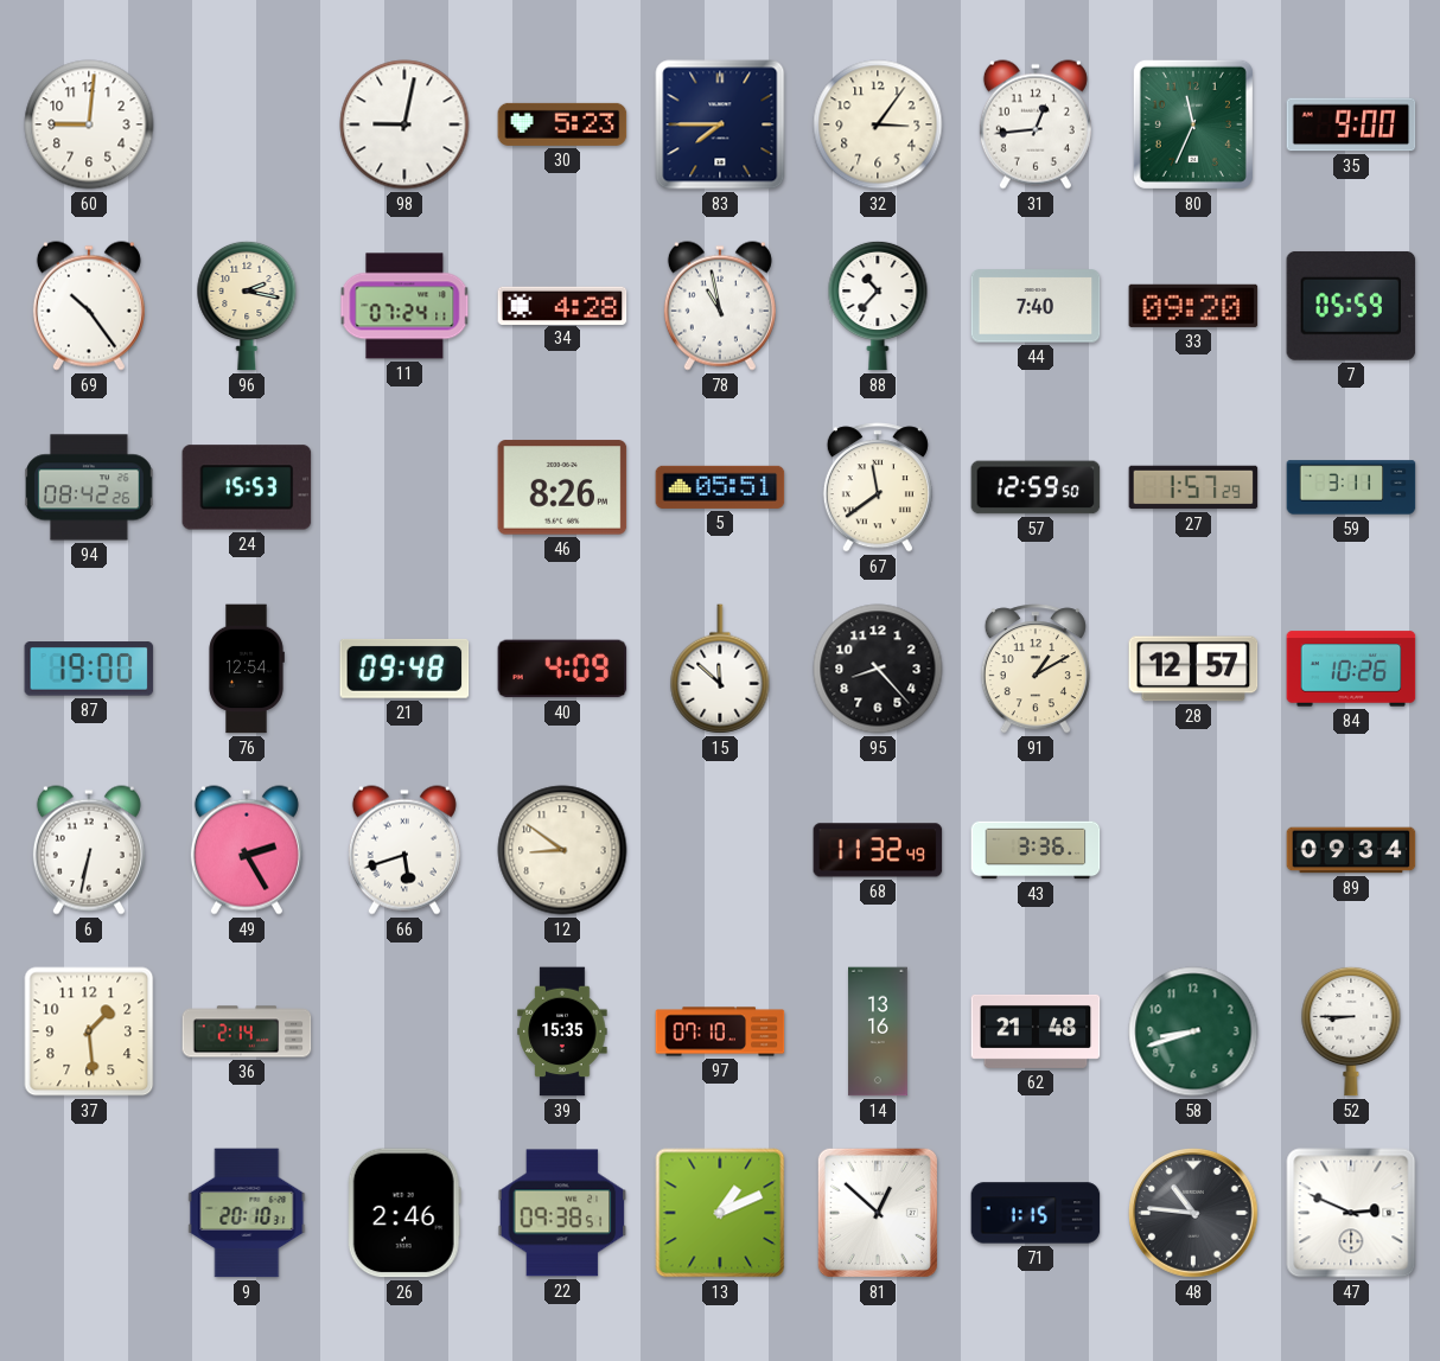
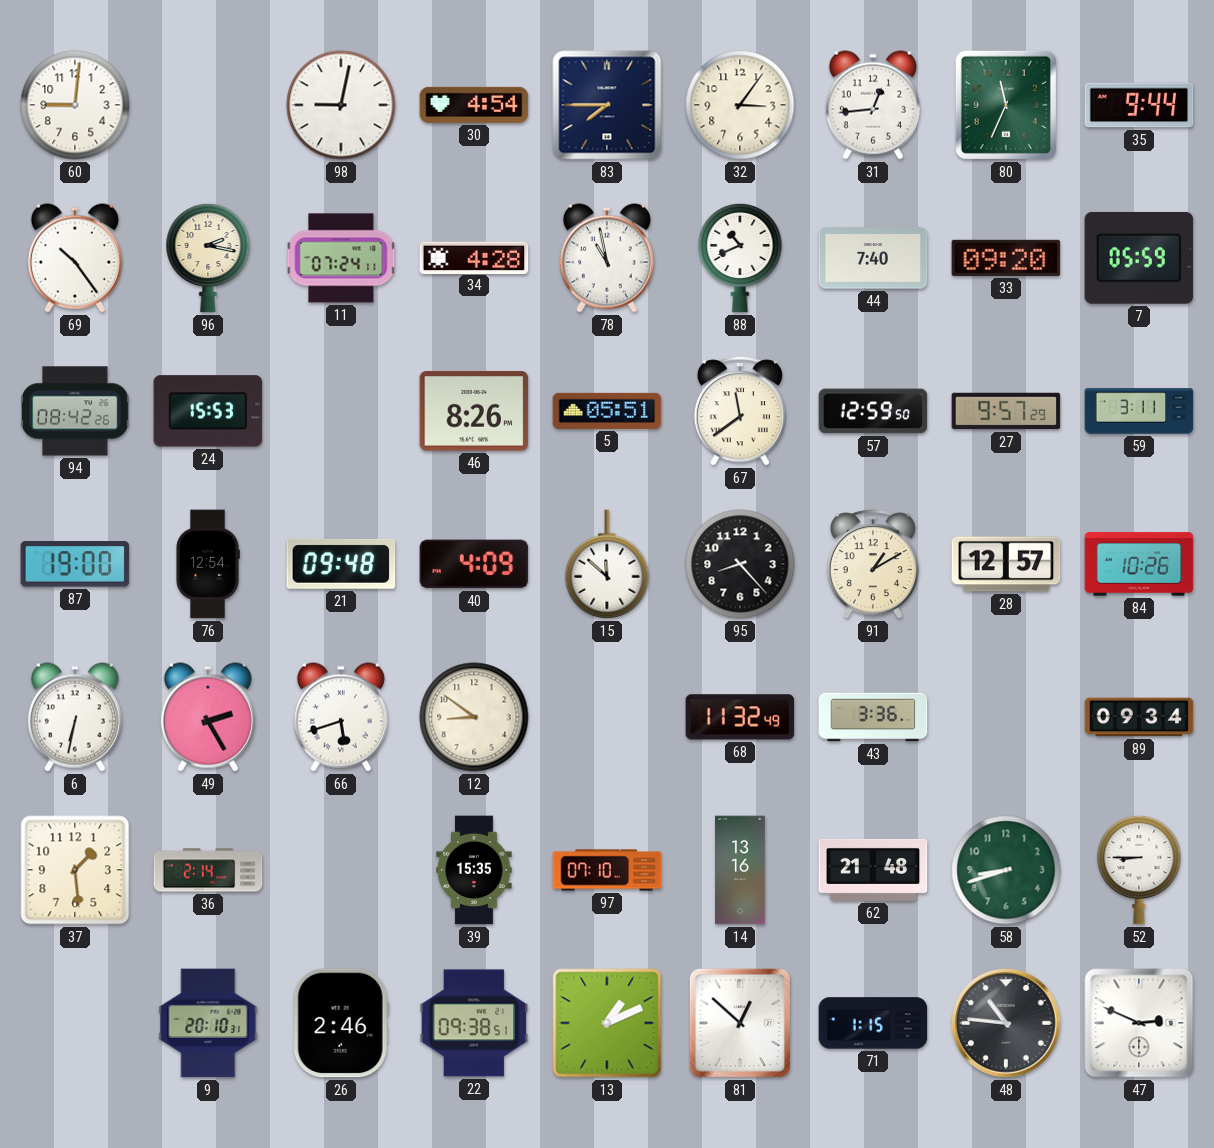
30: 5:23 -> 4:54
35: 9:00 -> 9:44
88: 10:37 -> 10:41
27: 1:57 -> 9:57
